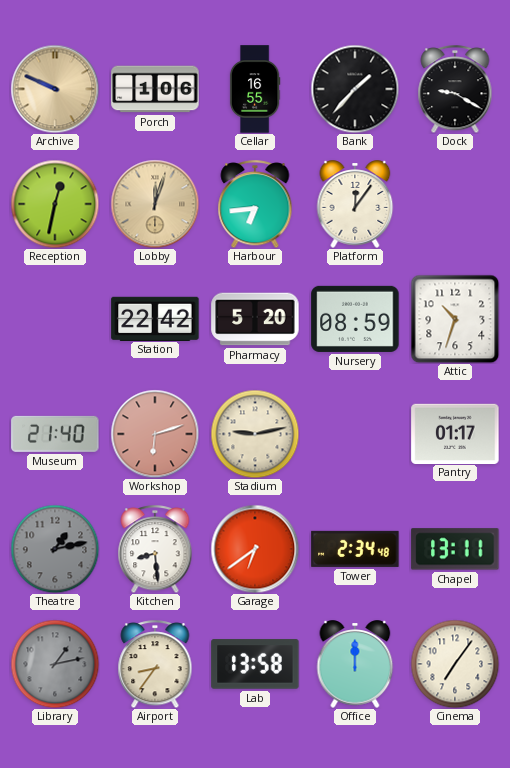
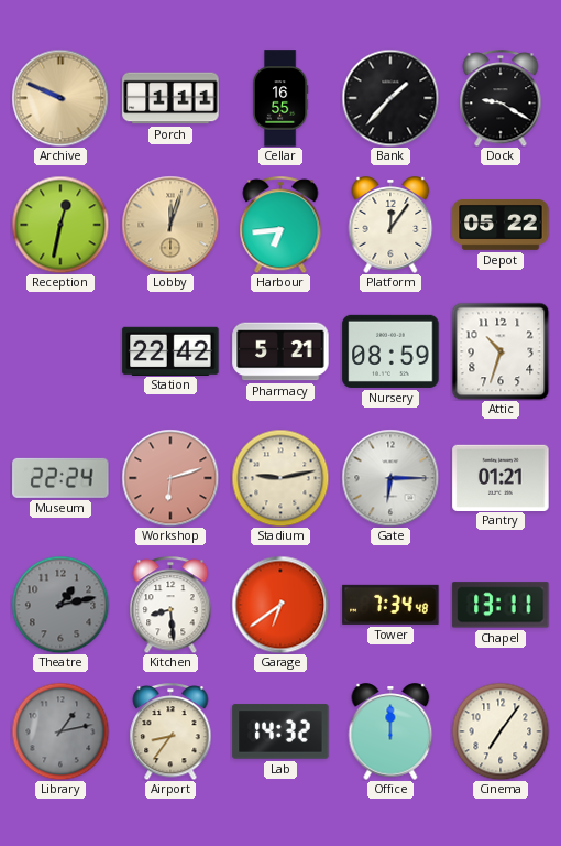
Porch: 1:06 -> 1:11
Depot: none -> 05:22
Pharmacy: 5:20 -> 5:21
Museum: 21:40 -> 22:24
Gate: none -> 6:15
Pantry: 01:17 -> 01:21
Tower: 2:34 -> 7:34
Lab: 13:58 -> 14:32
